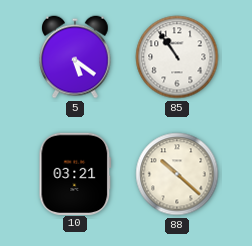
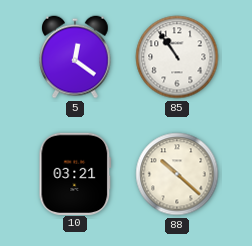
5: 5:21 -> 12:21
